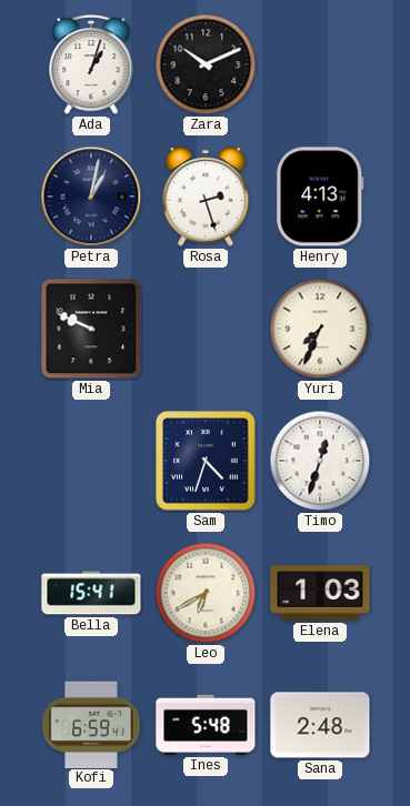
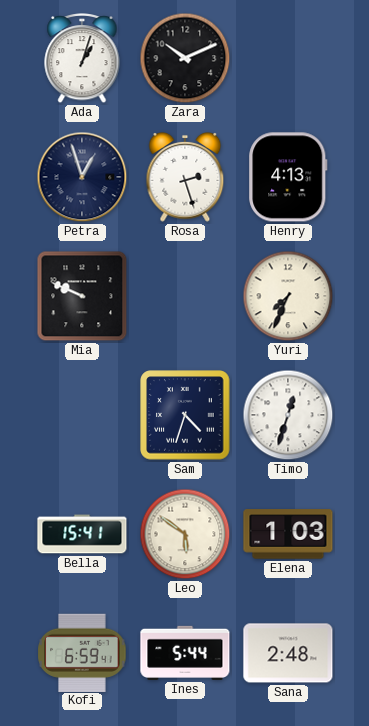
Petra: 1:02 -> 12:57
Leo: 6:40 -> 5:51
Ines: 5:48 -> 5:44
